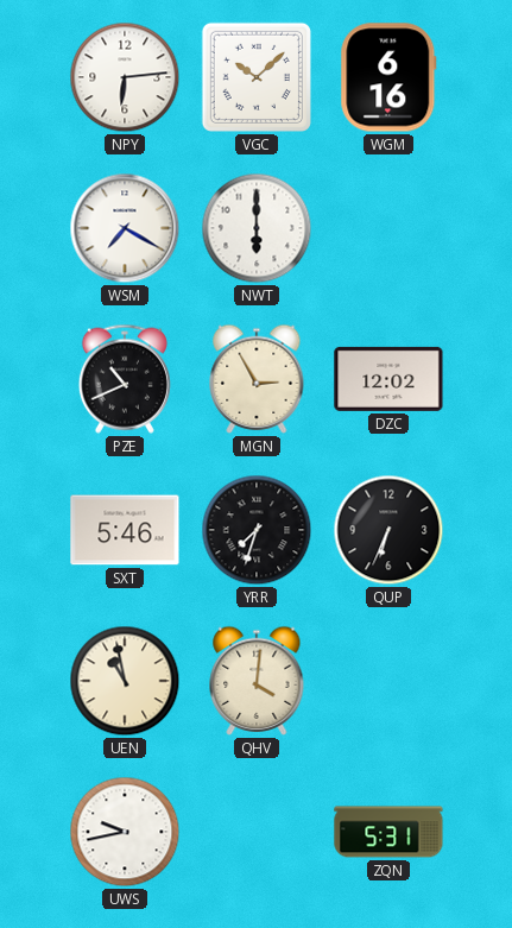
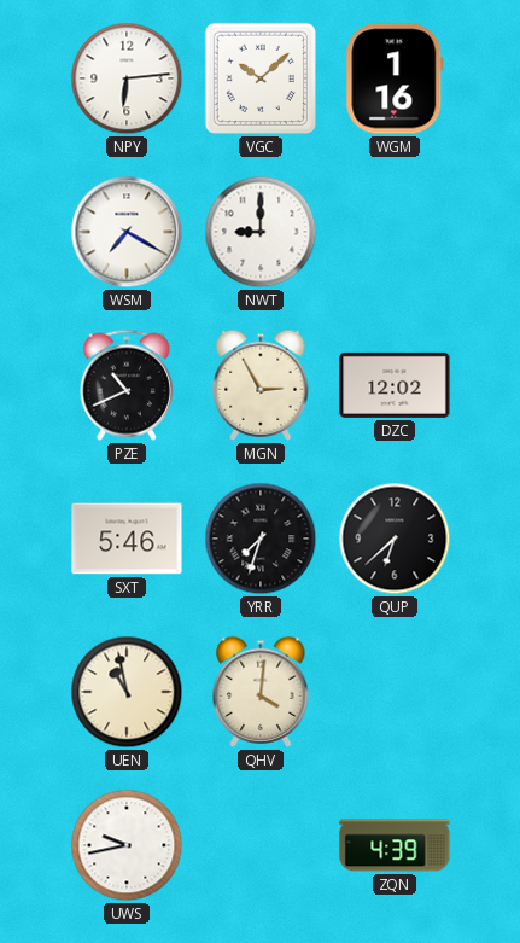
WGM: 6:16 -> 1:16
NWT: 6:00 -> 9:00
QUP: 6:34 -> 6:38
ZQN: 5:31 -> 4:39
